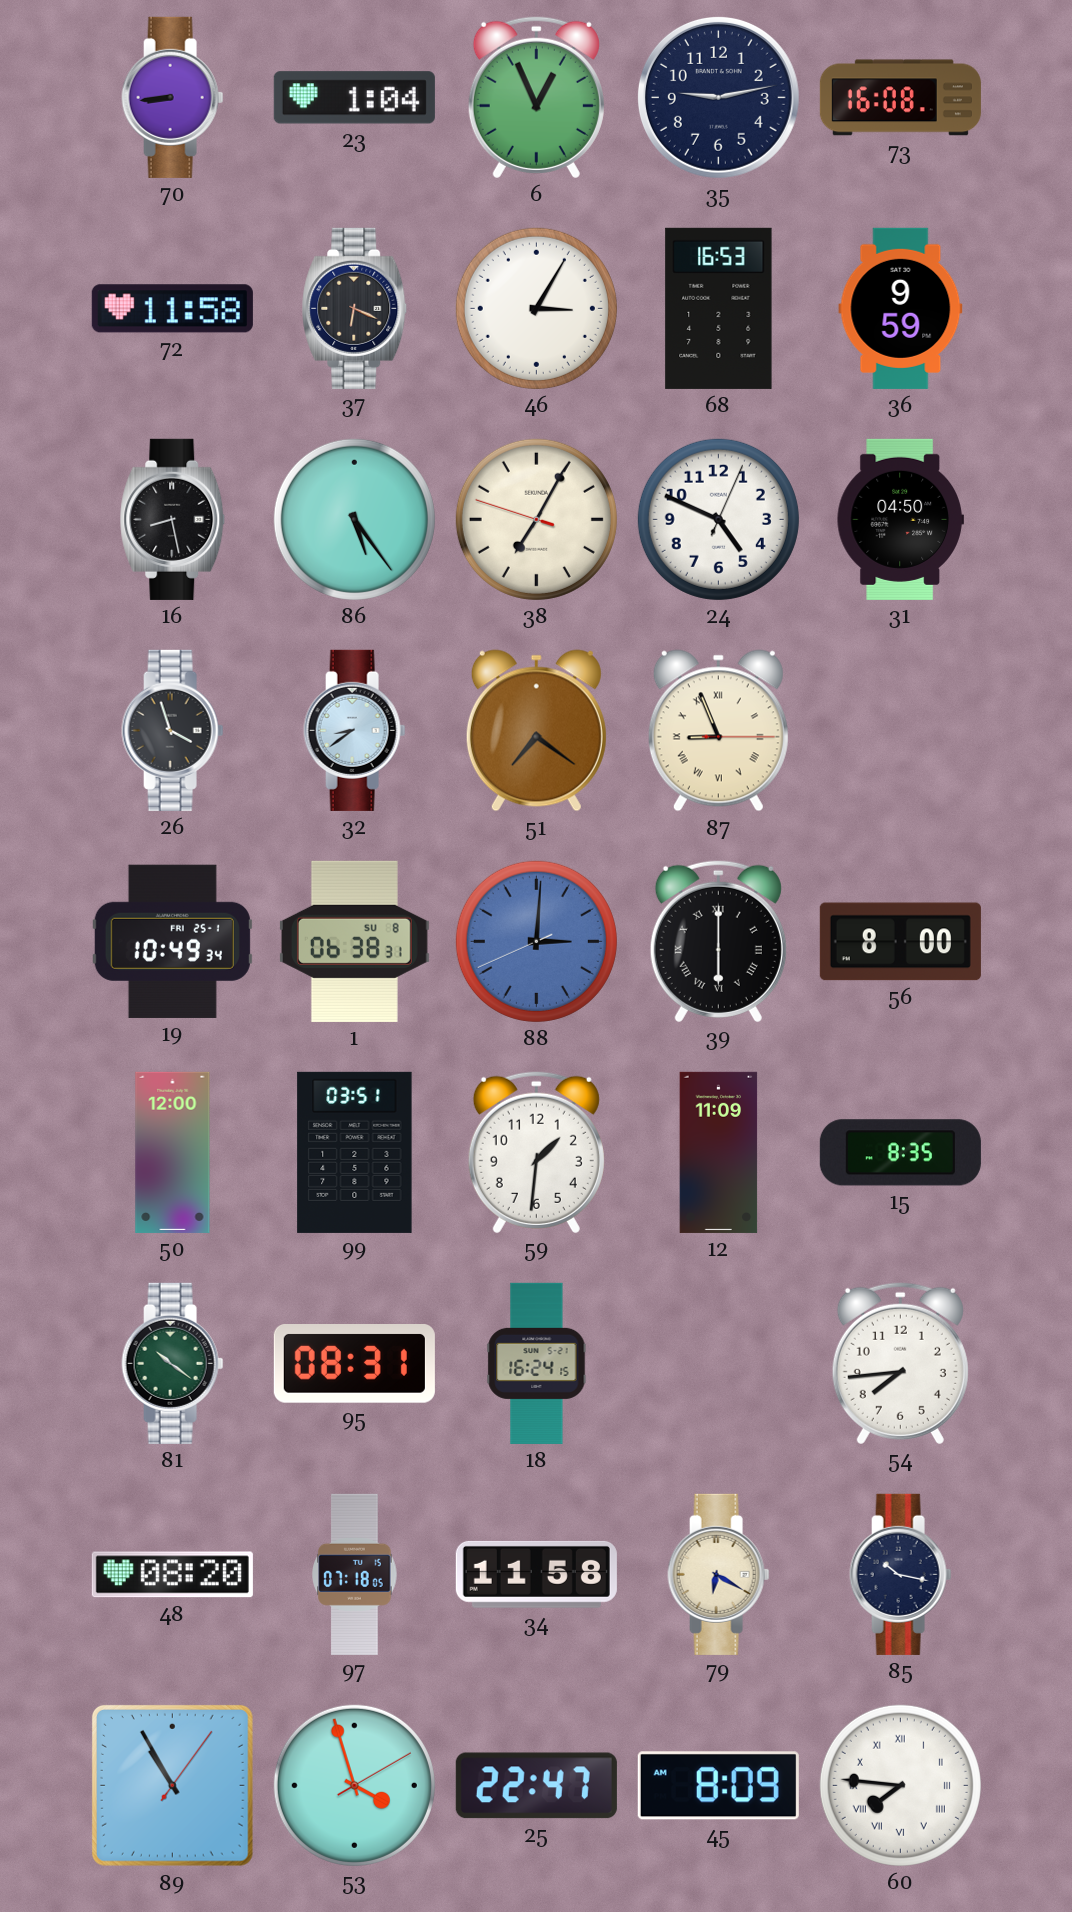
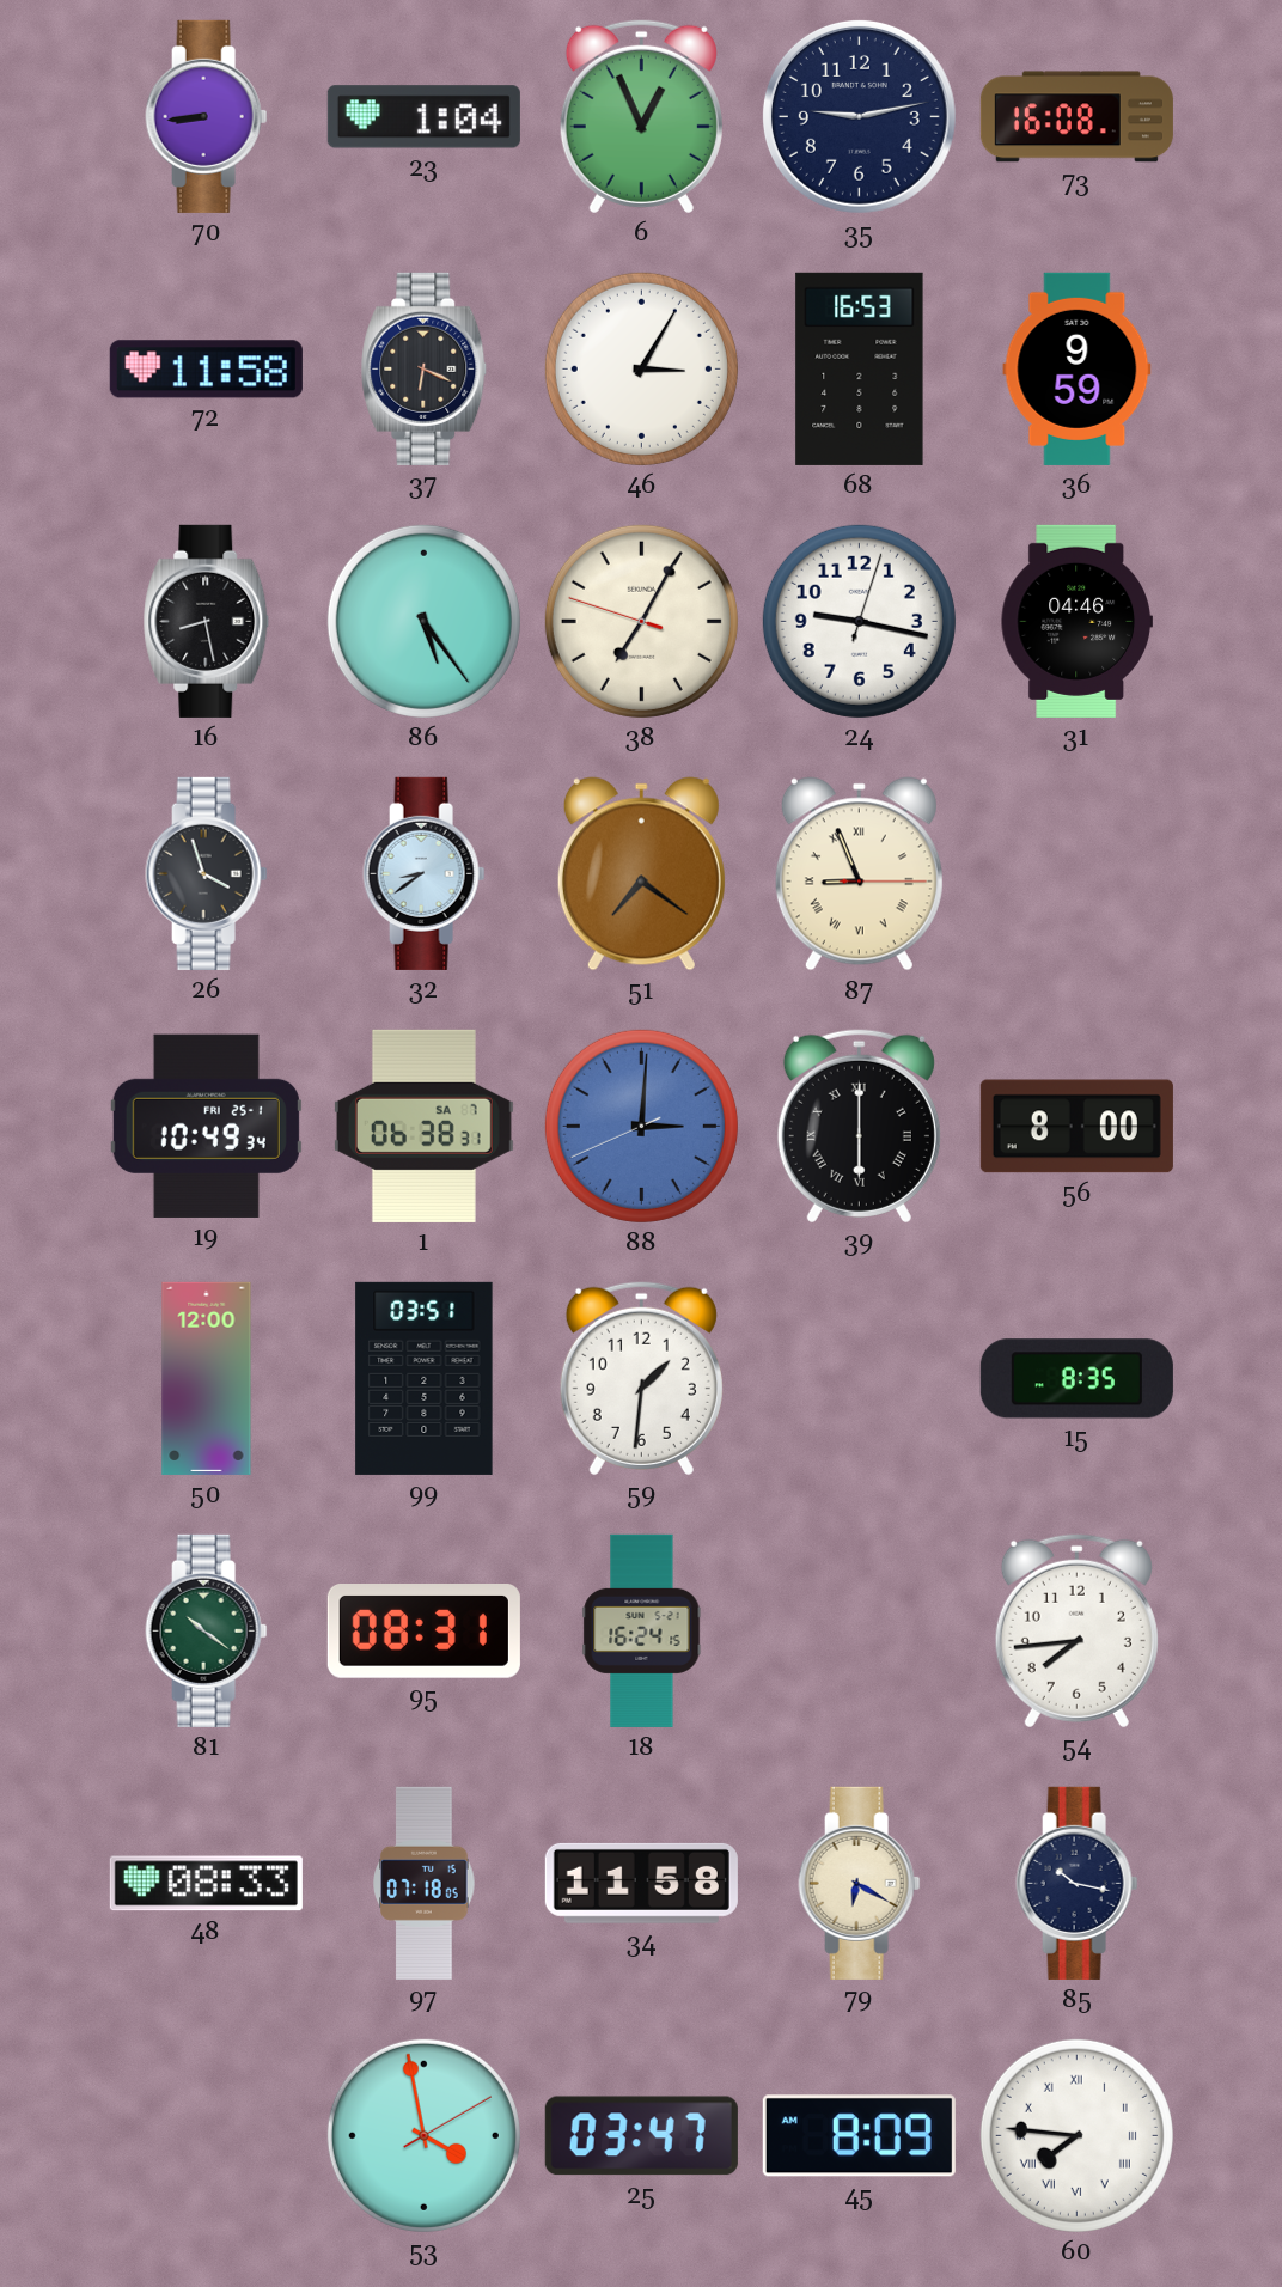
24: 4:49 -> 9:17
31: 04:50 -> 04:46
1 date: SU 8 -> SA 7
12: 11:09 -> none
48: 08:20 -> 08:33
89: 10:55 -> none
53: 3:57 -> 3:58
25: 22:47 -> 03:47
